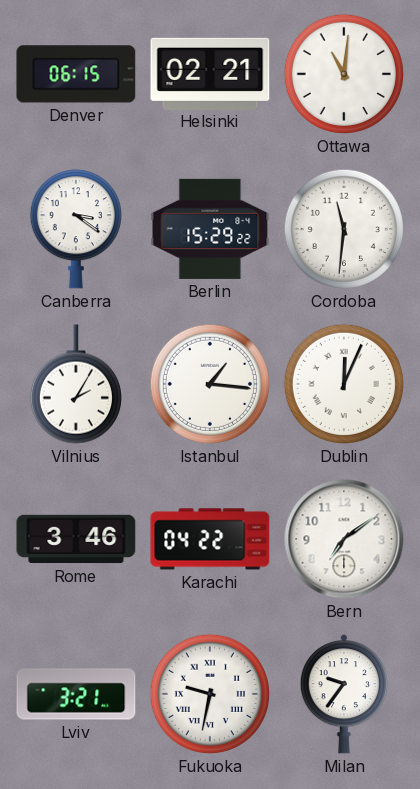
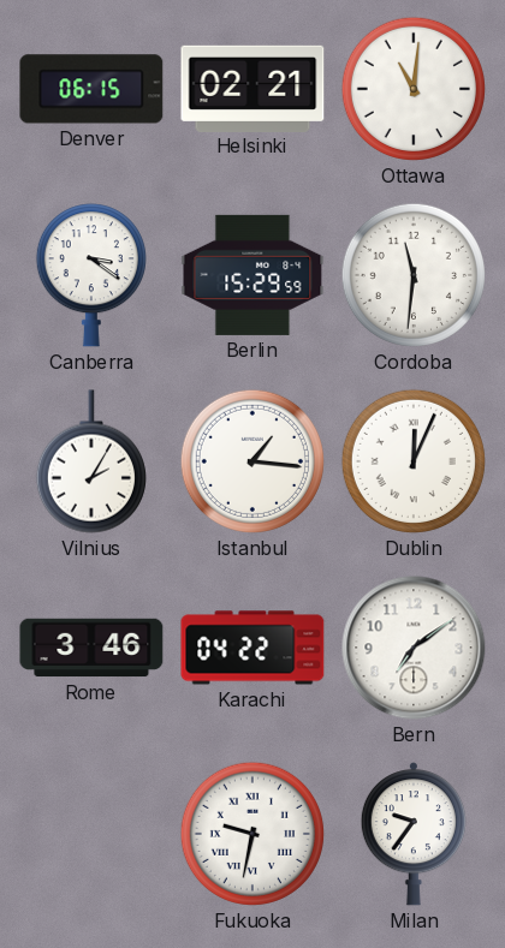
Berlin: 15:29:22 -> 15:29:59
Lviv: 3:21 -> none
